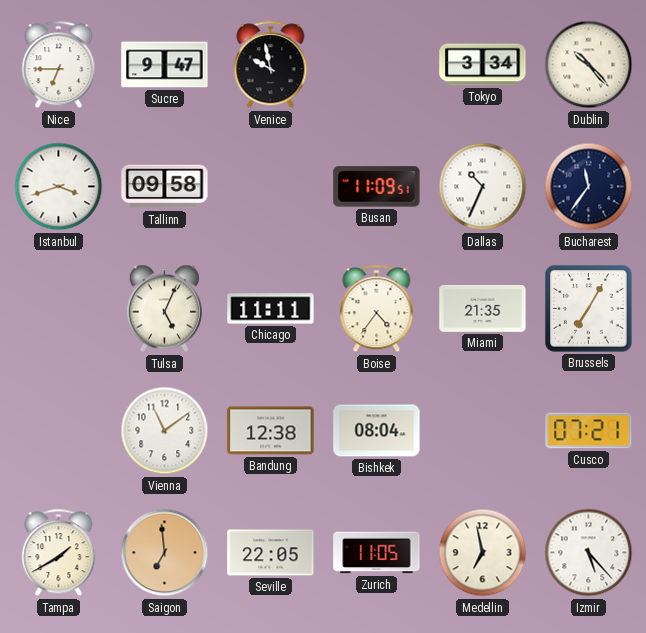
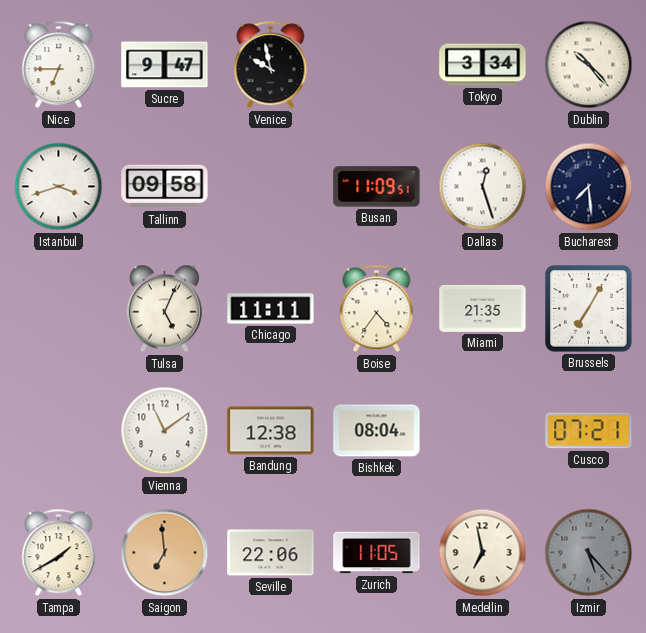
Dallas: 10:34 -> 12:27
Bucharest: 11:36 -> 7:29
Seville: 22:05 -> 22:06
Izmir dial: white -> grey
